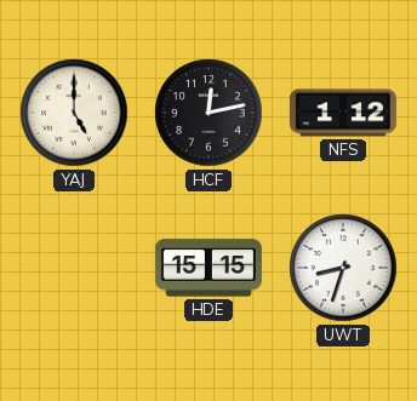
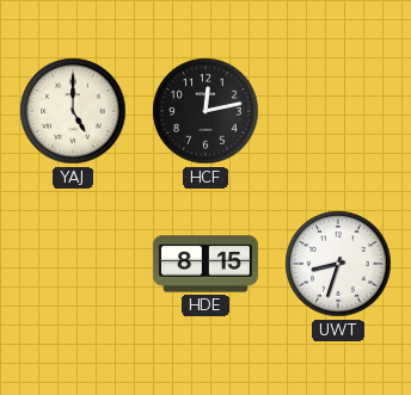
NFS: 1:12 -> none
HDE: 15:15 -> 8:15
